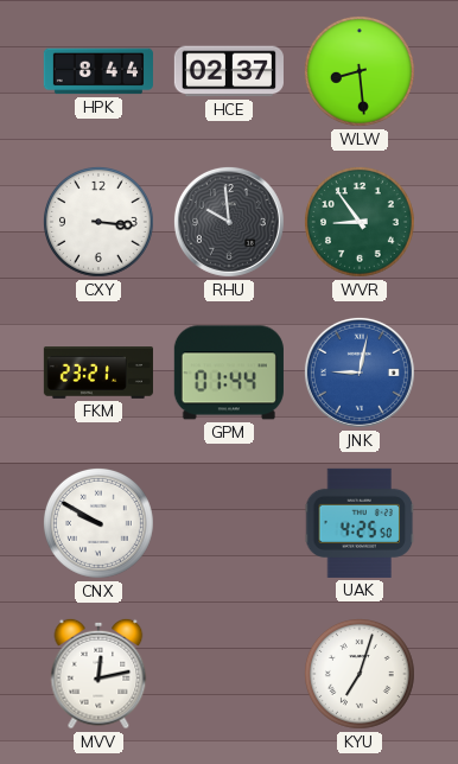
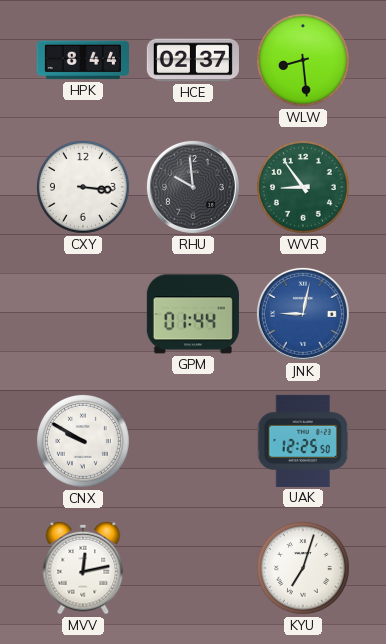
FKM: 23:21 -> none
UAK: 4:25 -> 12:25
